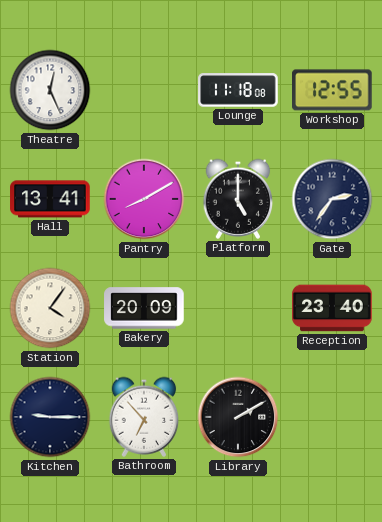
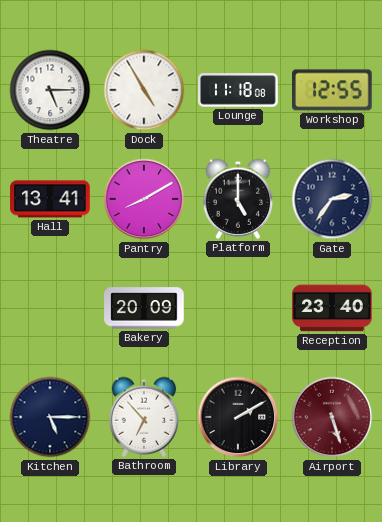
Theatre: 12:26 -> 5:15
Dock: none -> 4:55
Station: 4:06 -> none
Kitchen: 9:15 -> 5:15
Airport: none -> 5:27
